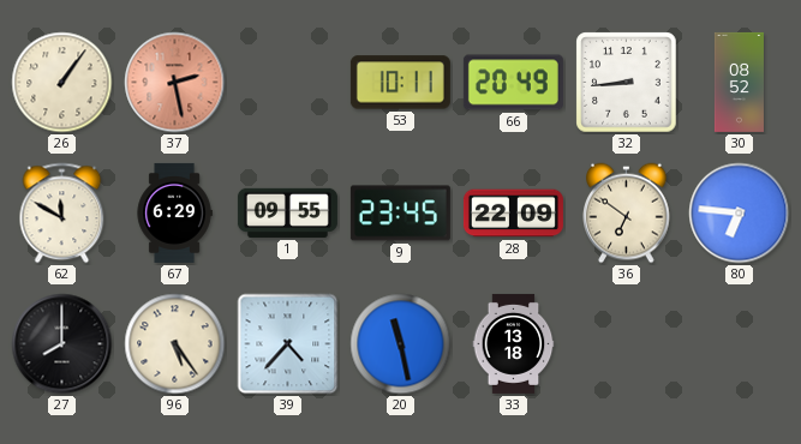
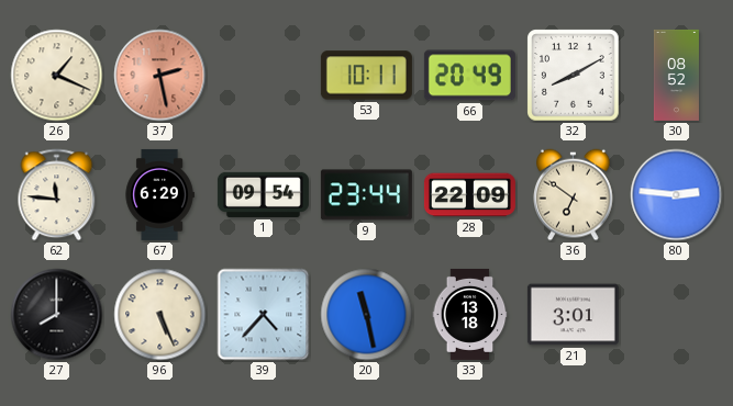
26: 1:06 -> 1:19
32: 8:44 -> 8:10
62: 11:50 -> 11:46
1: 09:55 -> 09:54
9: 23:45 -> 23:44
80: 6:46 -> 2:46
96: 5:24 -> 5:26
21: none -> 3:01
